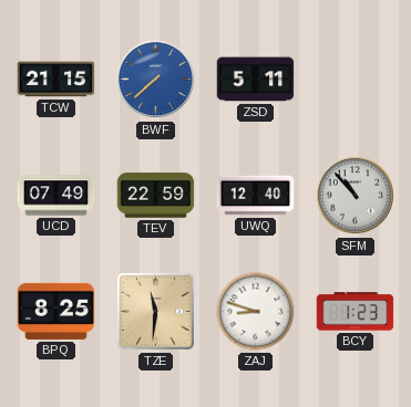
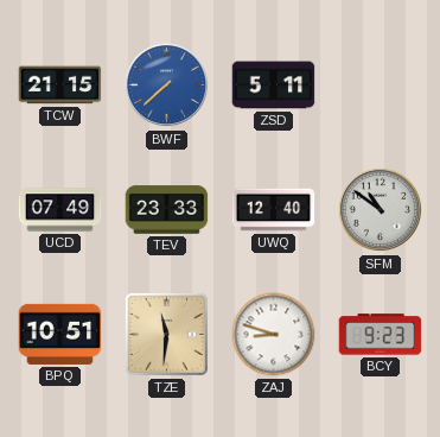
TEV: 22:59 -> 23:33
SFM: 10:53 -> 10:51
BPQ: 8:25 -> 10:51
BCY: 1:23 -> 9:23
